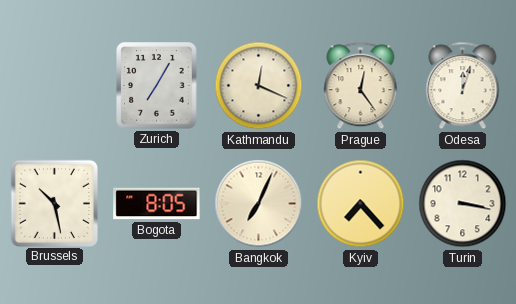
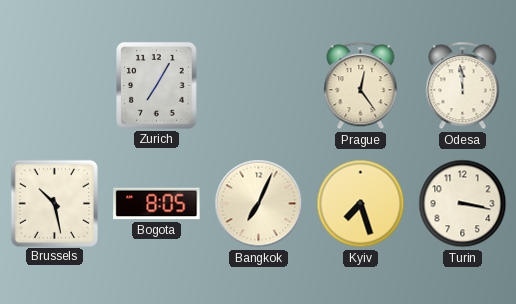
Kathmandu: 12:19 -> none
Odesa: 12:03 -> 11:59
Kyiv: 7:23 -> 7:27
